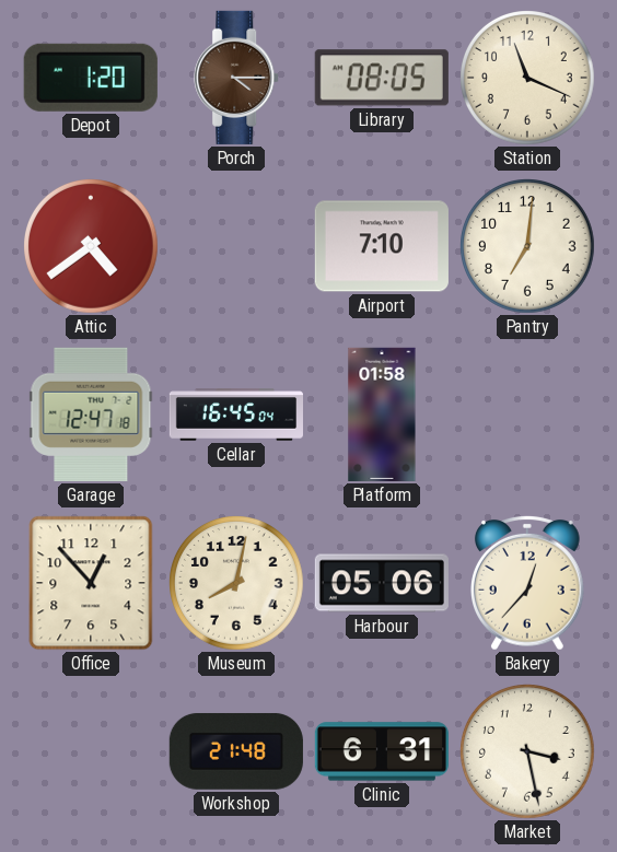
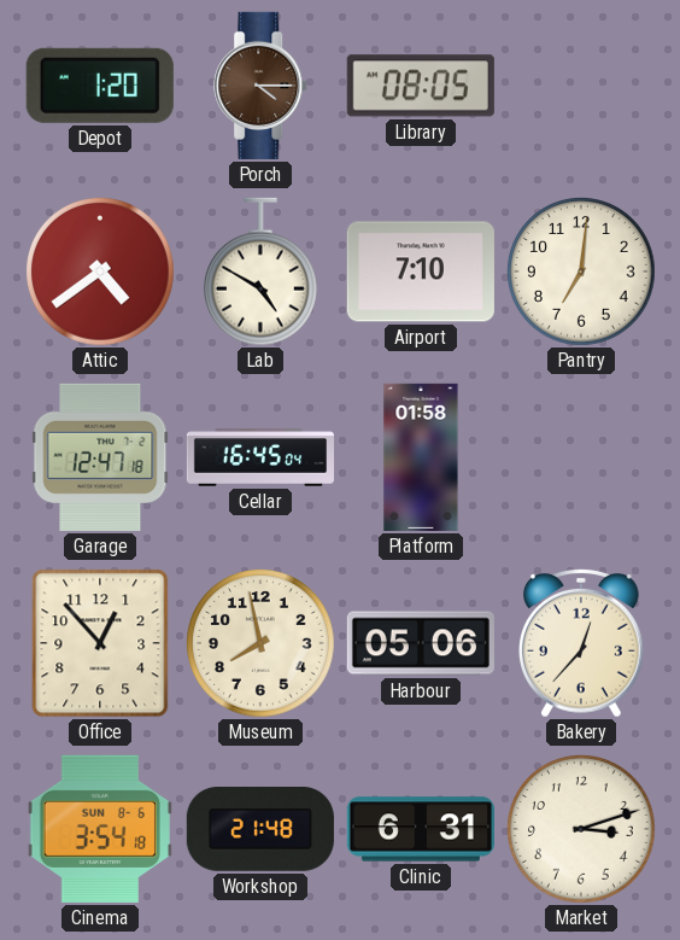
Station: 11:19 -> none
Lab: none -> 4:50
Museum: 8:02 -> 7:58
Cinema: none -> 3:54
Market: 3:28 -> 3:12
